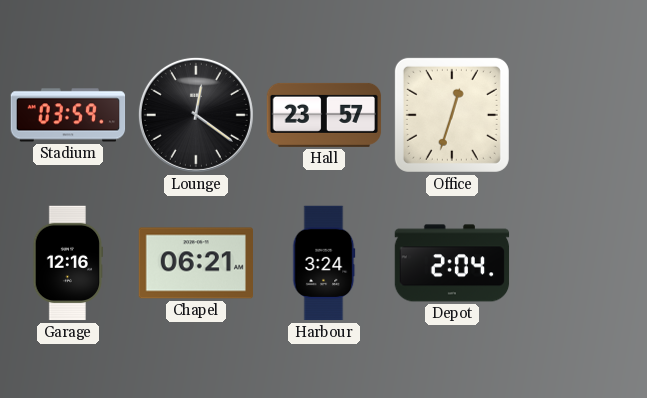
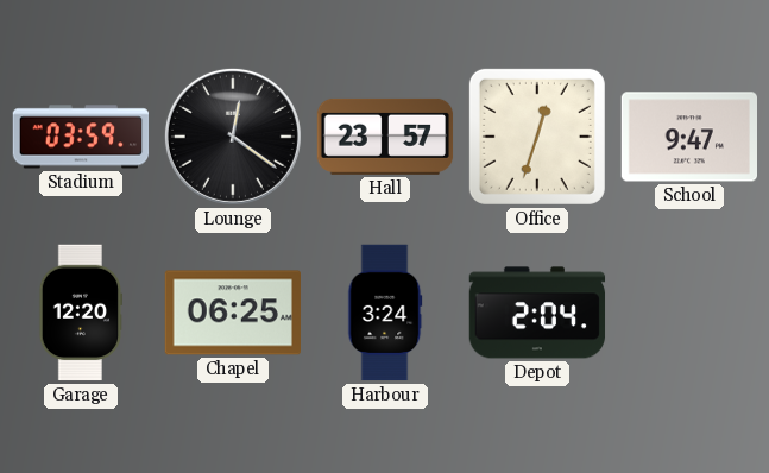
School: none -> 9:47
Garage: 12:16 -> 12:20
Chapel: 06:21 -> 06:25
